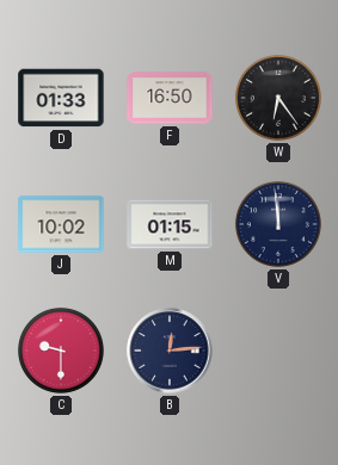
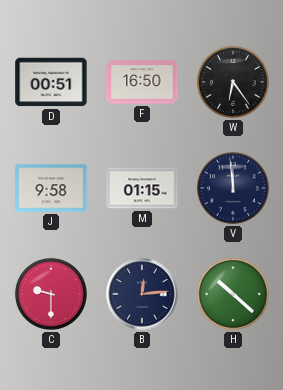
D: 01:33 -> 00:51
J: 10:02 -> 9:58
H: none -> 10:22
